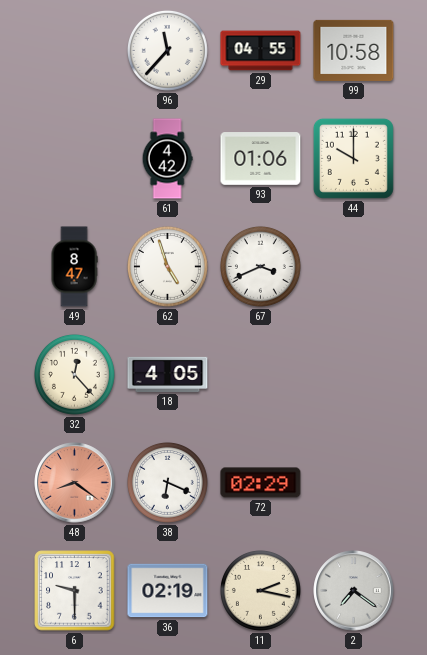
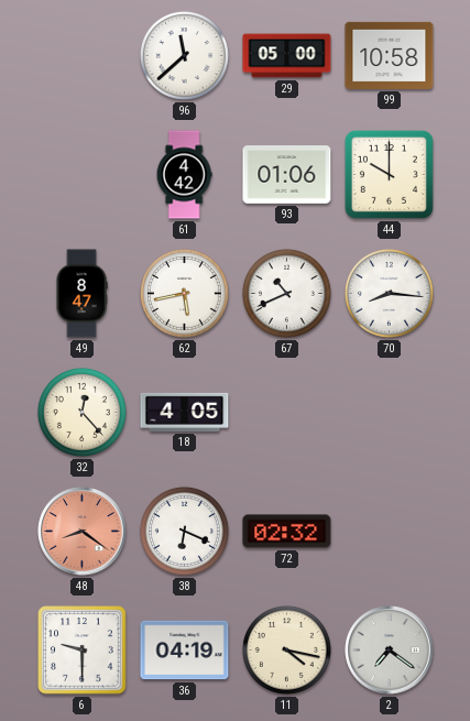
96: 11:37 -> 11:38
29: 04:55 -> 05:00
62: 4:57 -> 5:43
67: 3:41 -> 10:41
70: none -> 8:16
72: 02:29 -> 02:32
36: 02:19 -> 04:19
11: 2:17 -> 4:17
